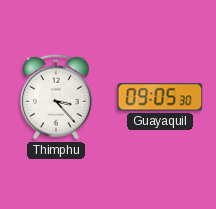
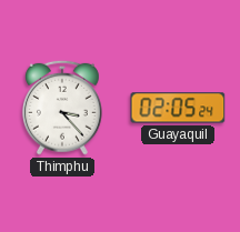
Guayaquil: 09:05 -> 02:05
